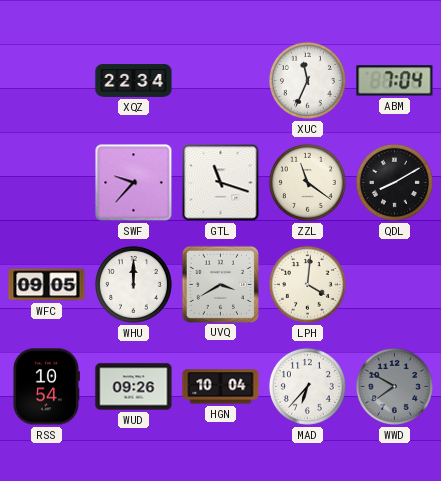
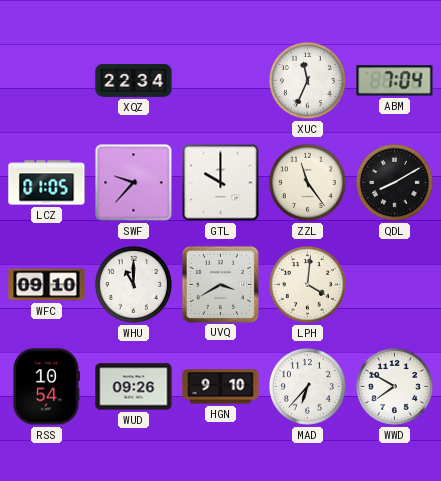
LCZ: none -> 01:05
GTL: 11:18 -> 10:00
ZZL: 11:21 -> 11:24
WFC: 09:05 -> 09:10
WHU: 12:00 -> 11:00
HGN: 10:04 -> 9:10
WWD dial: grey -> white
